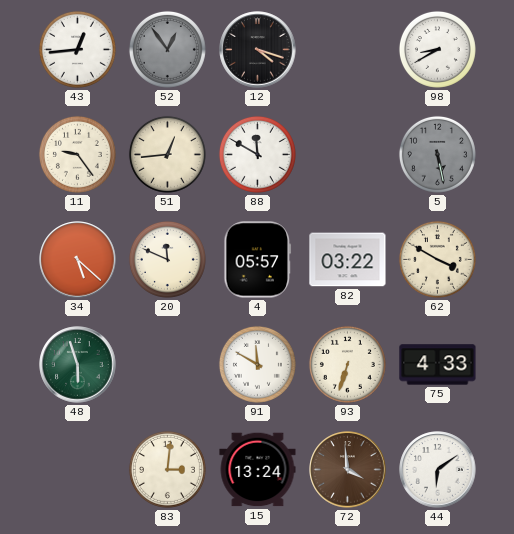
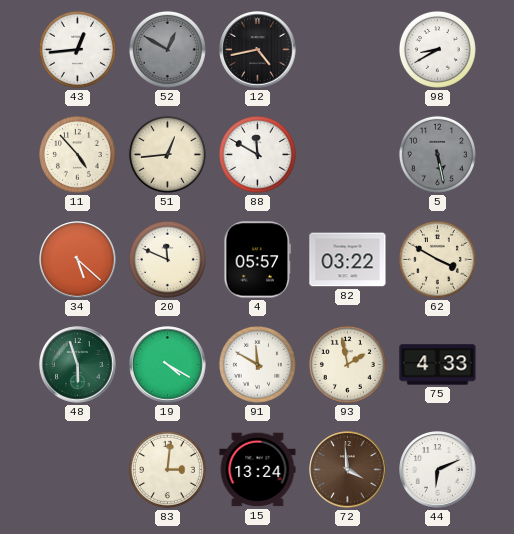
52: 12:54 -> 12:50
12: 4:18 -> 4:43
11: 9:24 -> 4:53
19: none -> 4:20
93: 6:33 -> 1:58
44: 6:09 -> 6:11
